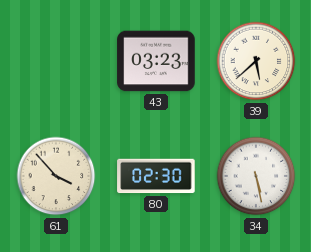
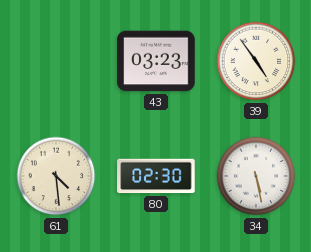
39: 5:38 -> 4:54
61: 3:53 -> 4:29
